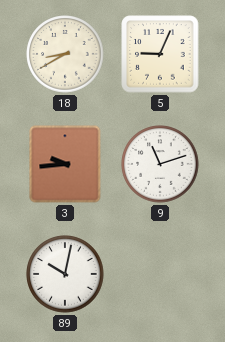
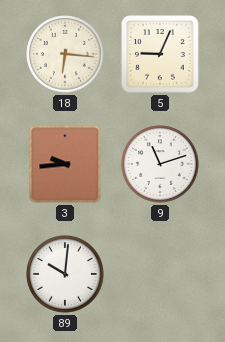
18: 8:40 -> 6:16
89: 10:02 -> 10:01
